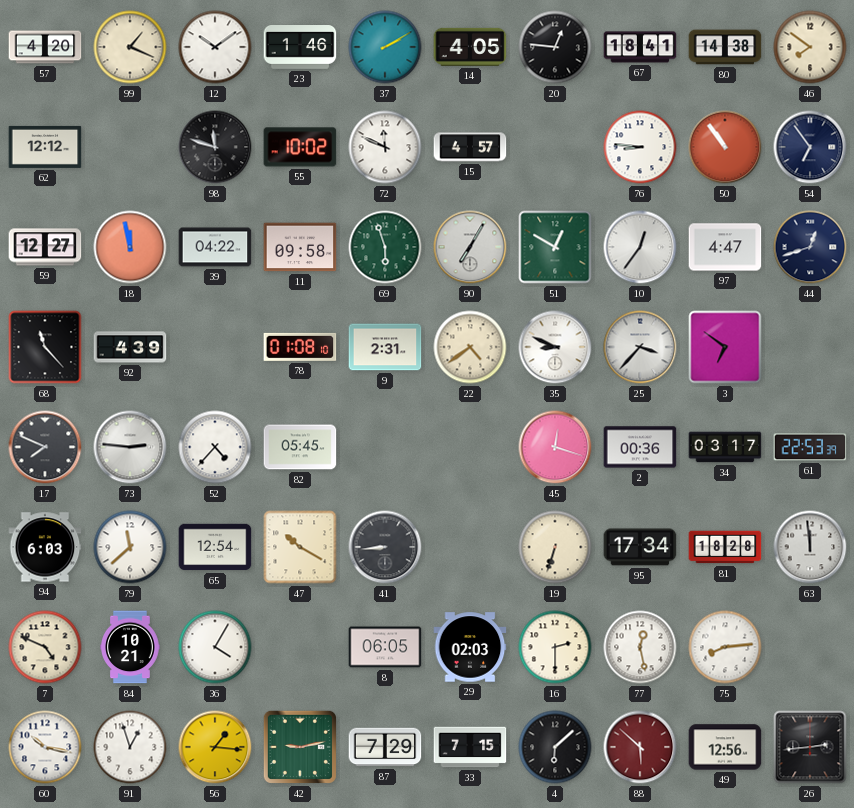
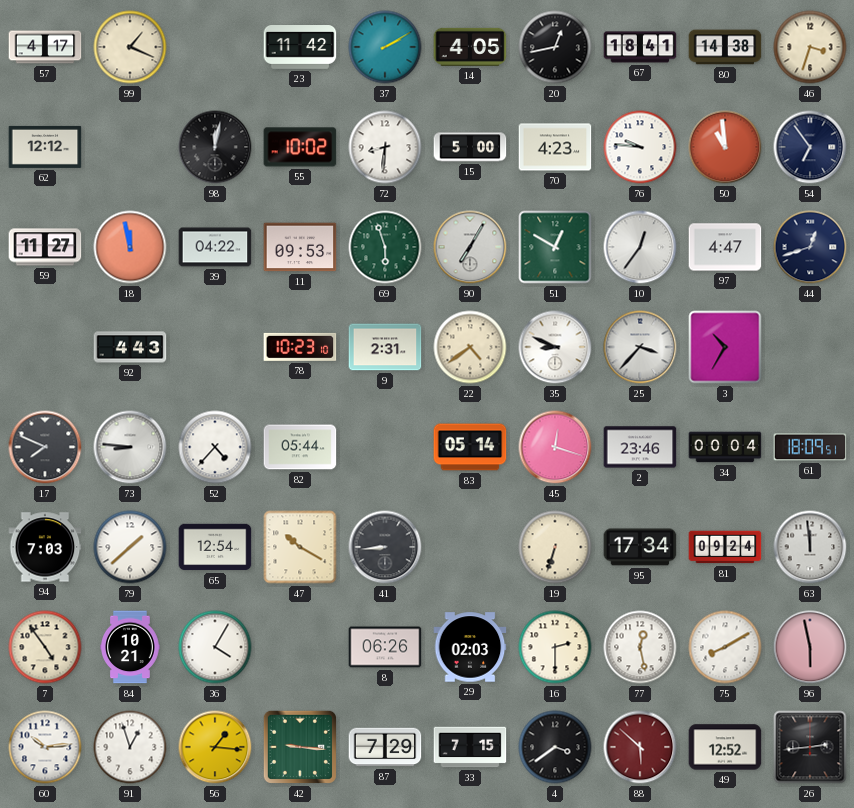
57: 4:20 -> 4:17
12: 10:09 -> none
23: 1:46 -> 11:42
20: 12:46 -> 12:43
46: 7:51 -> 3:33
98: 11:48 -> 12:02
72: 11:49 -> 8:31
15: 4:57 -> 5:00
70: none -> 4:23
76: 8:46 -> 9:46
50: 10:54 -> 10:59
59: 12:27 -> 11:27
11: 09:58 -> 09:53
68: 11:23 -> none
92: 4:39 -> 4:43
78: 01:08 -> 10:23
3: 6:51 -> 10:35
73: 2:46 -> 8:46
82: 05:45 -> 05:44
83: none -> 05:14
2: 00:36 -> 23:46
34: 03:17 -> 00:04
61: 22:53 -> 18:09
94: 6:03 -> 7:03
79: 11:38 -> 1:38
81: 18:28 -> 09:24
7: 4:49 -> 4:54
8: 06:05 -> 06:26
75: 8:14 -> 8:10
96: none -> 5:58
60: 10:17 -> 10:14
42: 9:13 -> 9:16
4: 6:08 -> 3:39
49: 12:56 -> 12:52
